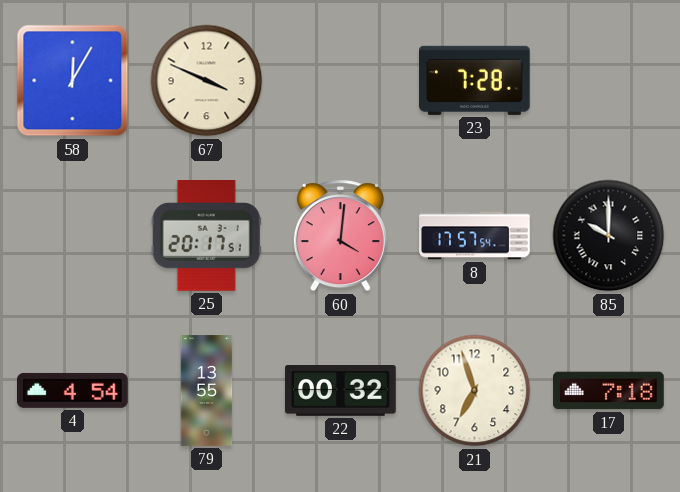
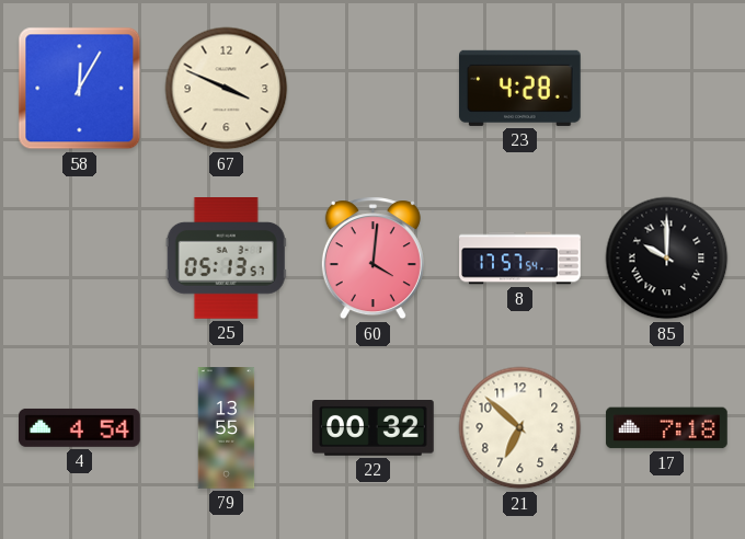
23: 7:28 -> 4:28
25: 20:17 -> 05:13
21: 6:57 -> 6:52
